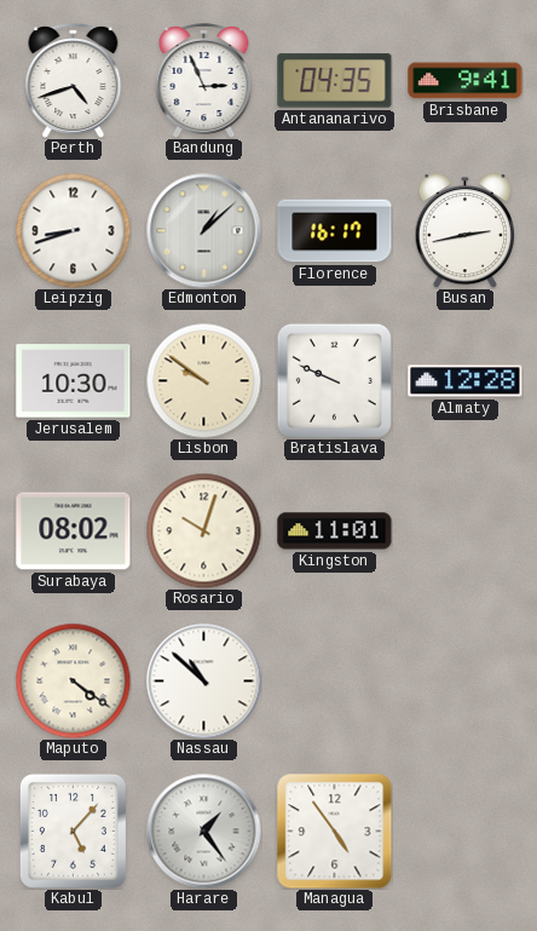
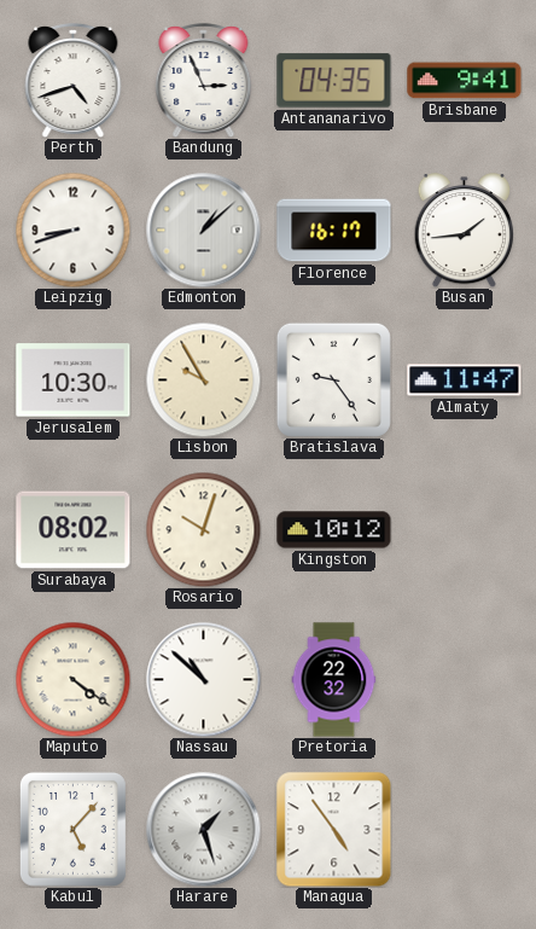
Busan: 2:43 -> 1:44
Lisbon: 9:51 -> 9:55
Bratislava: 9:49 -> 9:24
Almaty: 12:28 -> 11:47
Kingston: 11:01 -> 10:12
Pretoria: none -> 22:32
Harare: 1:24 -> 1:27
